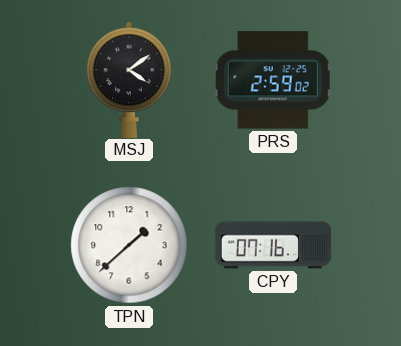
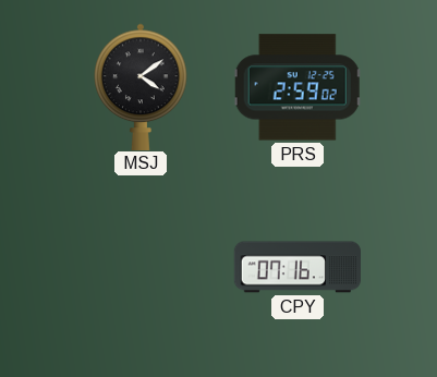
TPN: 1:38 -> none
